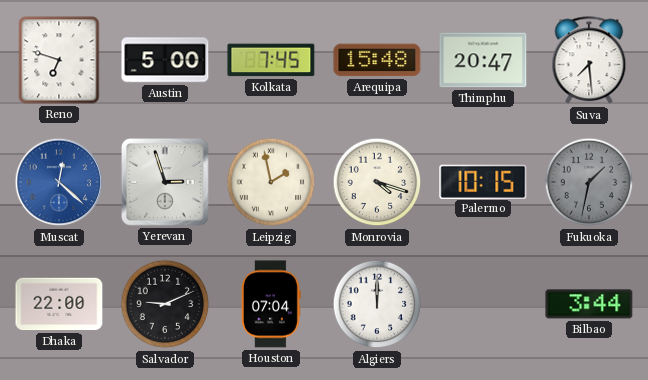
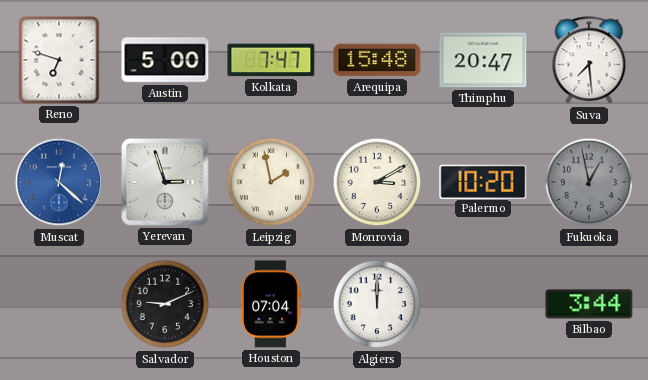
Kolkata: 7:45 -> 7:47
Monrovia: 4:18 -> 3:10
Palermo: 10:15 -> 10:20
Fukuoka: 1:32 -> 12:58
Dhaka: 22:00 -> none
